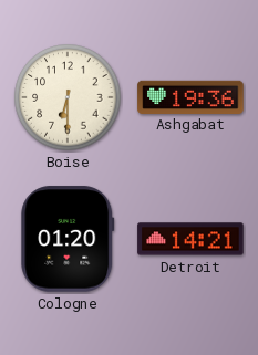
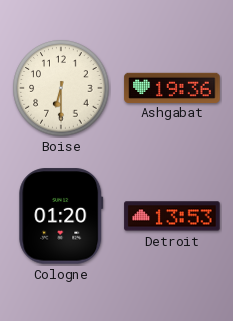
Detroit: 14:21 -> 13:53
